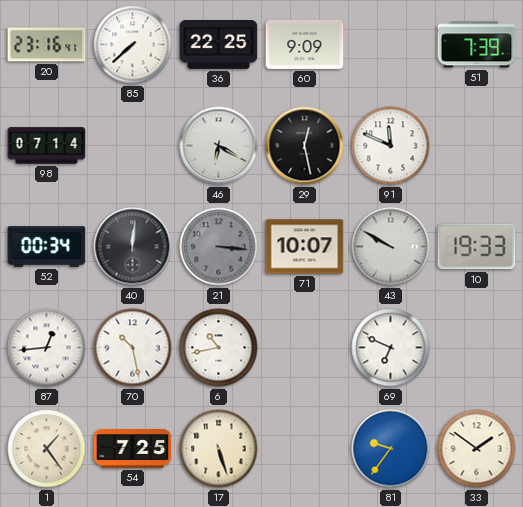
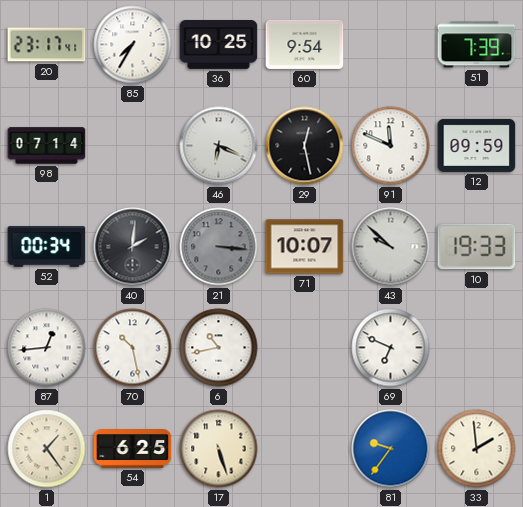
20: 23:16 -> 23:17
85: 7:38 -> 7:35
36: 22:25 -> 10:25
60: 9:09 -> 9:54
46: 6:20 -> 6:19
12: none -> 09:59
40: 12:01 -> 2:01
43: 9:50 -> 9:52
54: 7:25 -> 6:25
33: 1:51 -> 1:59
